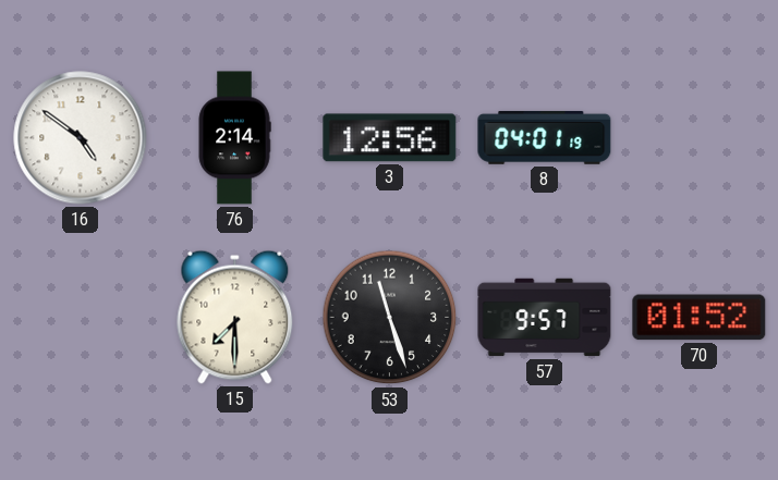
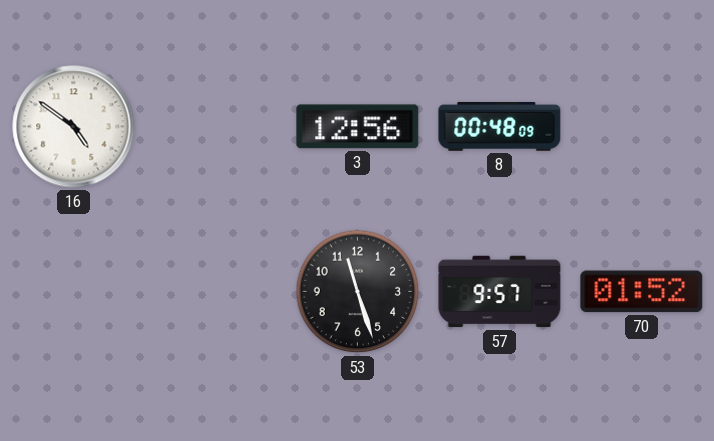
76: 2:14 -> none
8: 04:01 -> 00:48
15: 7:30 -> none
